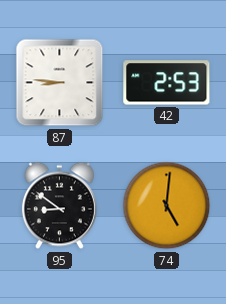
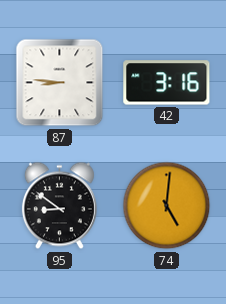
42: 2:53 -> 3:16
